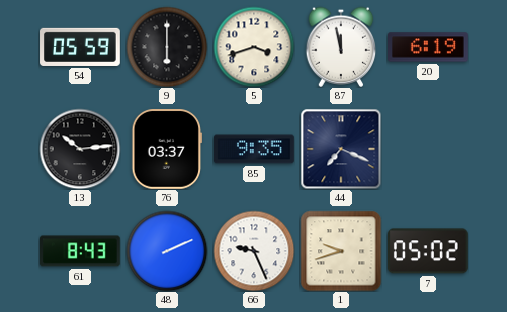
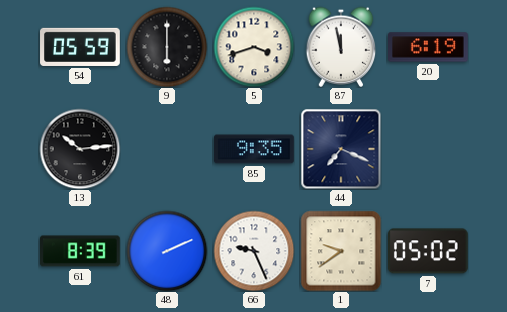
76: 03:37 -> none
61: 8:43 -> 8:39
1: 9:42 -> 9:39
